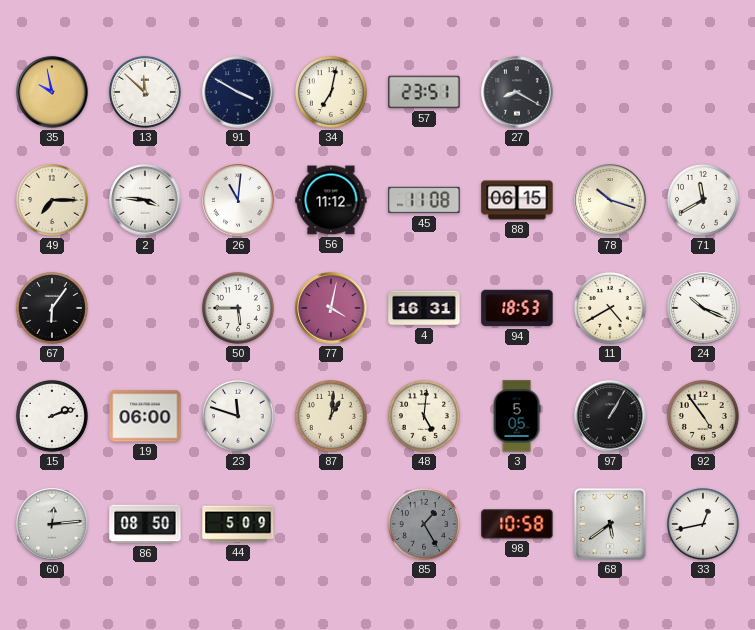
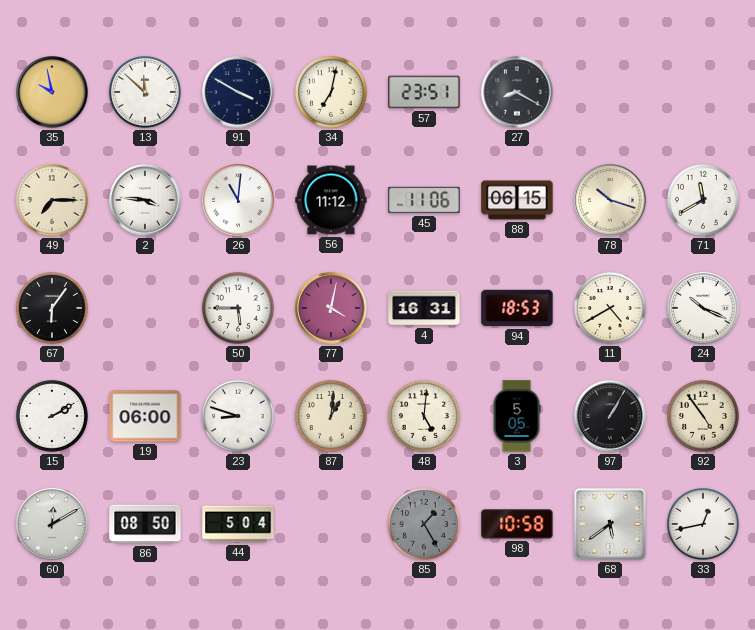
45: 11:08 -> 11:06
15: 2:12 -> 2:10
23: 11:48 -> 8:48
60: 12:14 -> 12:10
44: 5:09 -> 5:04
